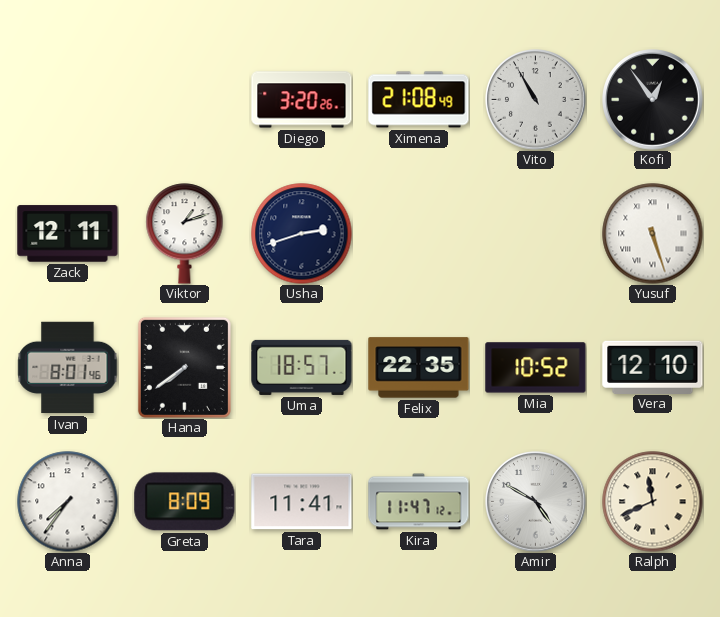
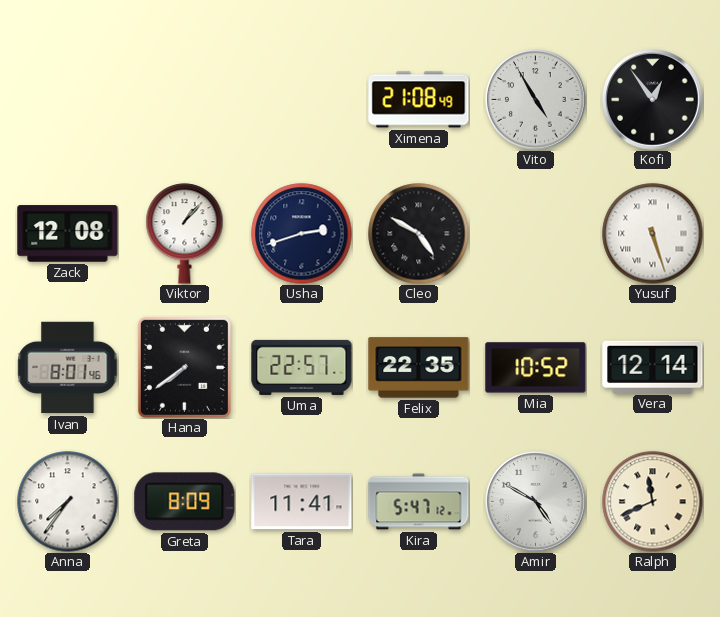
Diego: 3:20 -> none
Vito: 10:55 -> 4:55
Zack: 12:11 -> 12:08
Viktor: 1:12 -> 1:07
Cleo: none -> 4:50
Uma: 18:57 -> 22:57
Vera: 12:10 -> 12:14
Kira: 11:47 -> 5:47
